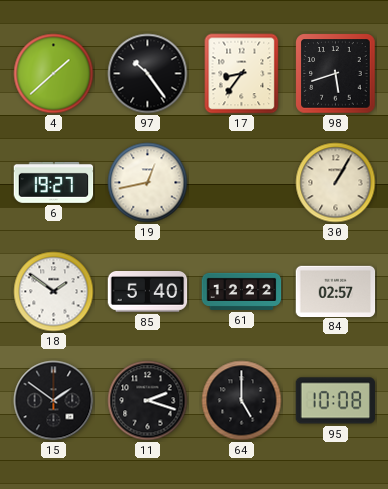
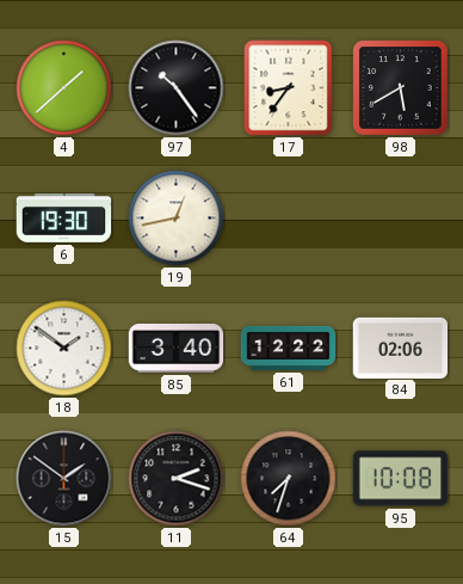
98: 5:42 -> 5:40
6: 19:27 -> 19:30
30: 1:05 -> none
85: 5:40 -> 3:40
84: 02:57 -> 02:06
64: 5:00 -> 7:33
